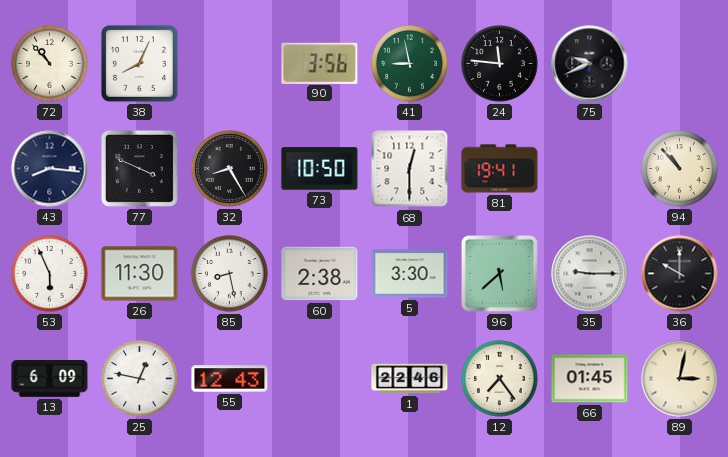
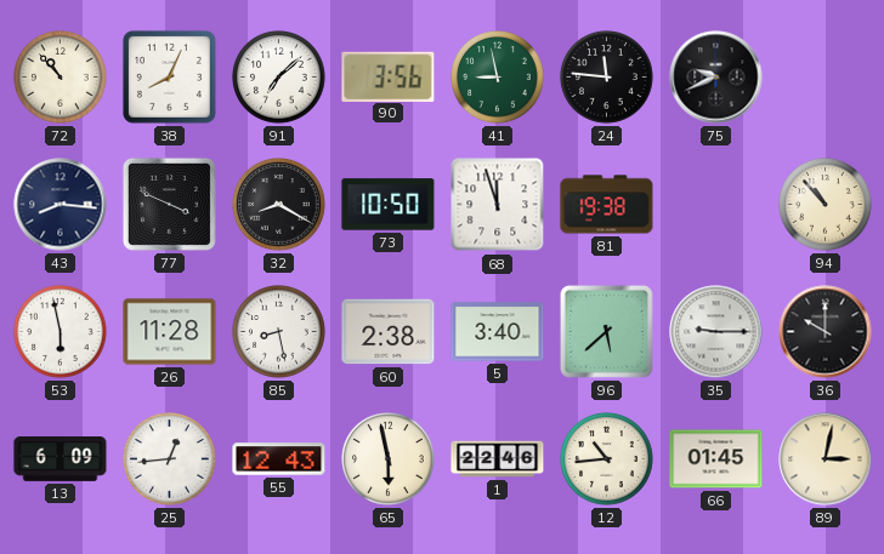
91: none -> 7:08
32: 8:25 -> 8:20
68: 12:30 -> 11:57
81: 19:41 -> 19:38
53: 5:56 -> 5:58
26: 11:30 -> 11:28
5: 3:30 -> 3:40
25: 12:47 -> 12:44
65: none -> 5:58
12: 7:24 -> 10:44
